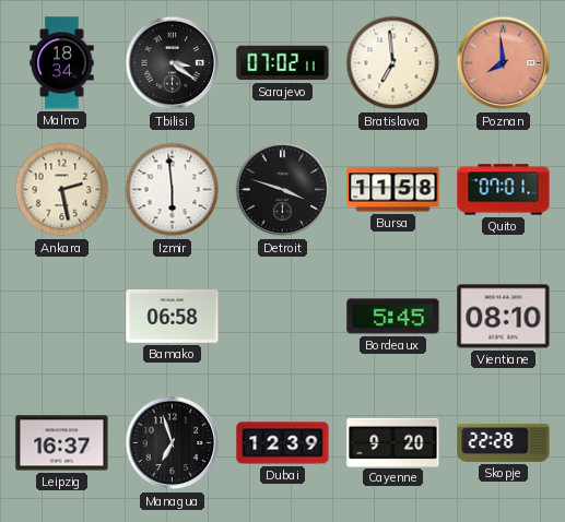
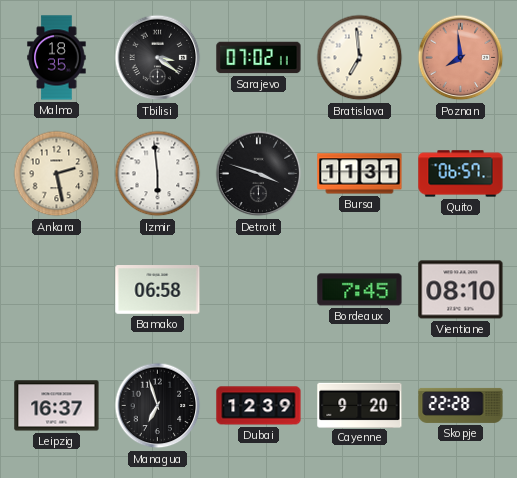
Malmo: 18:34 -> 18:35
Bursa: 11:58 -> 11:31
Quito: 07:01 -> 06:57
Bordeaux: 5:45 -> 7:45
